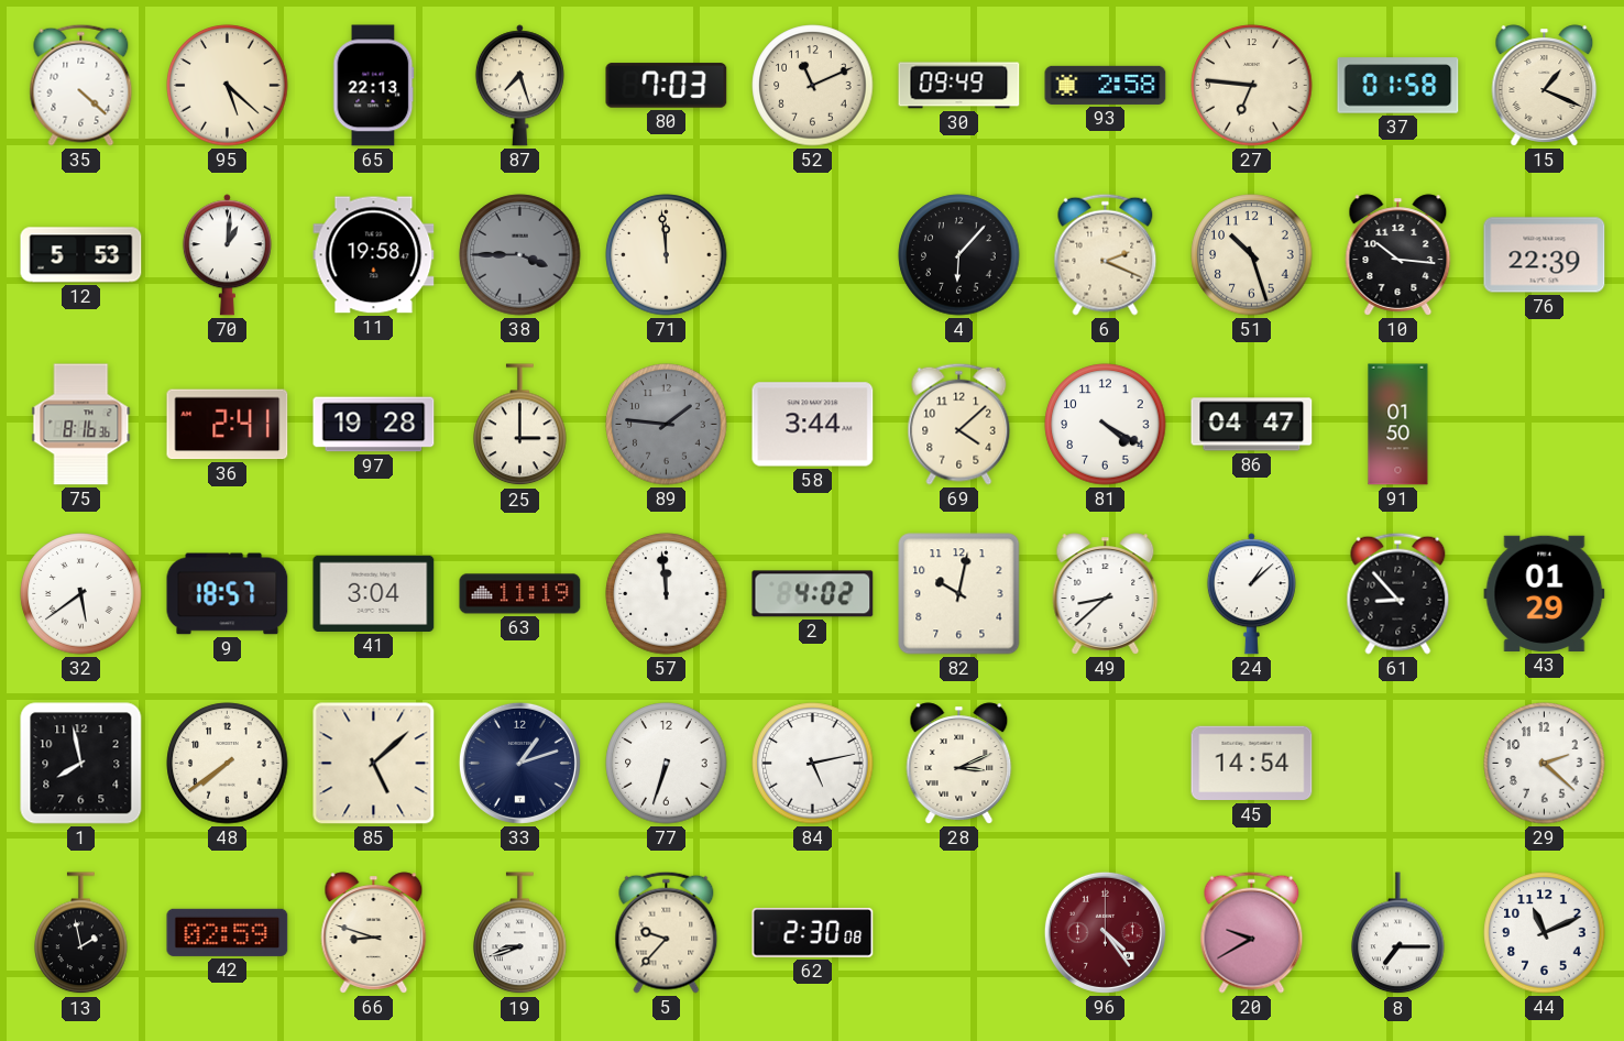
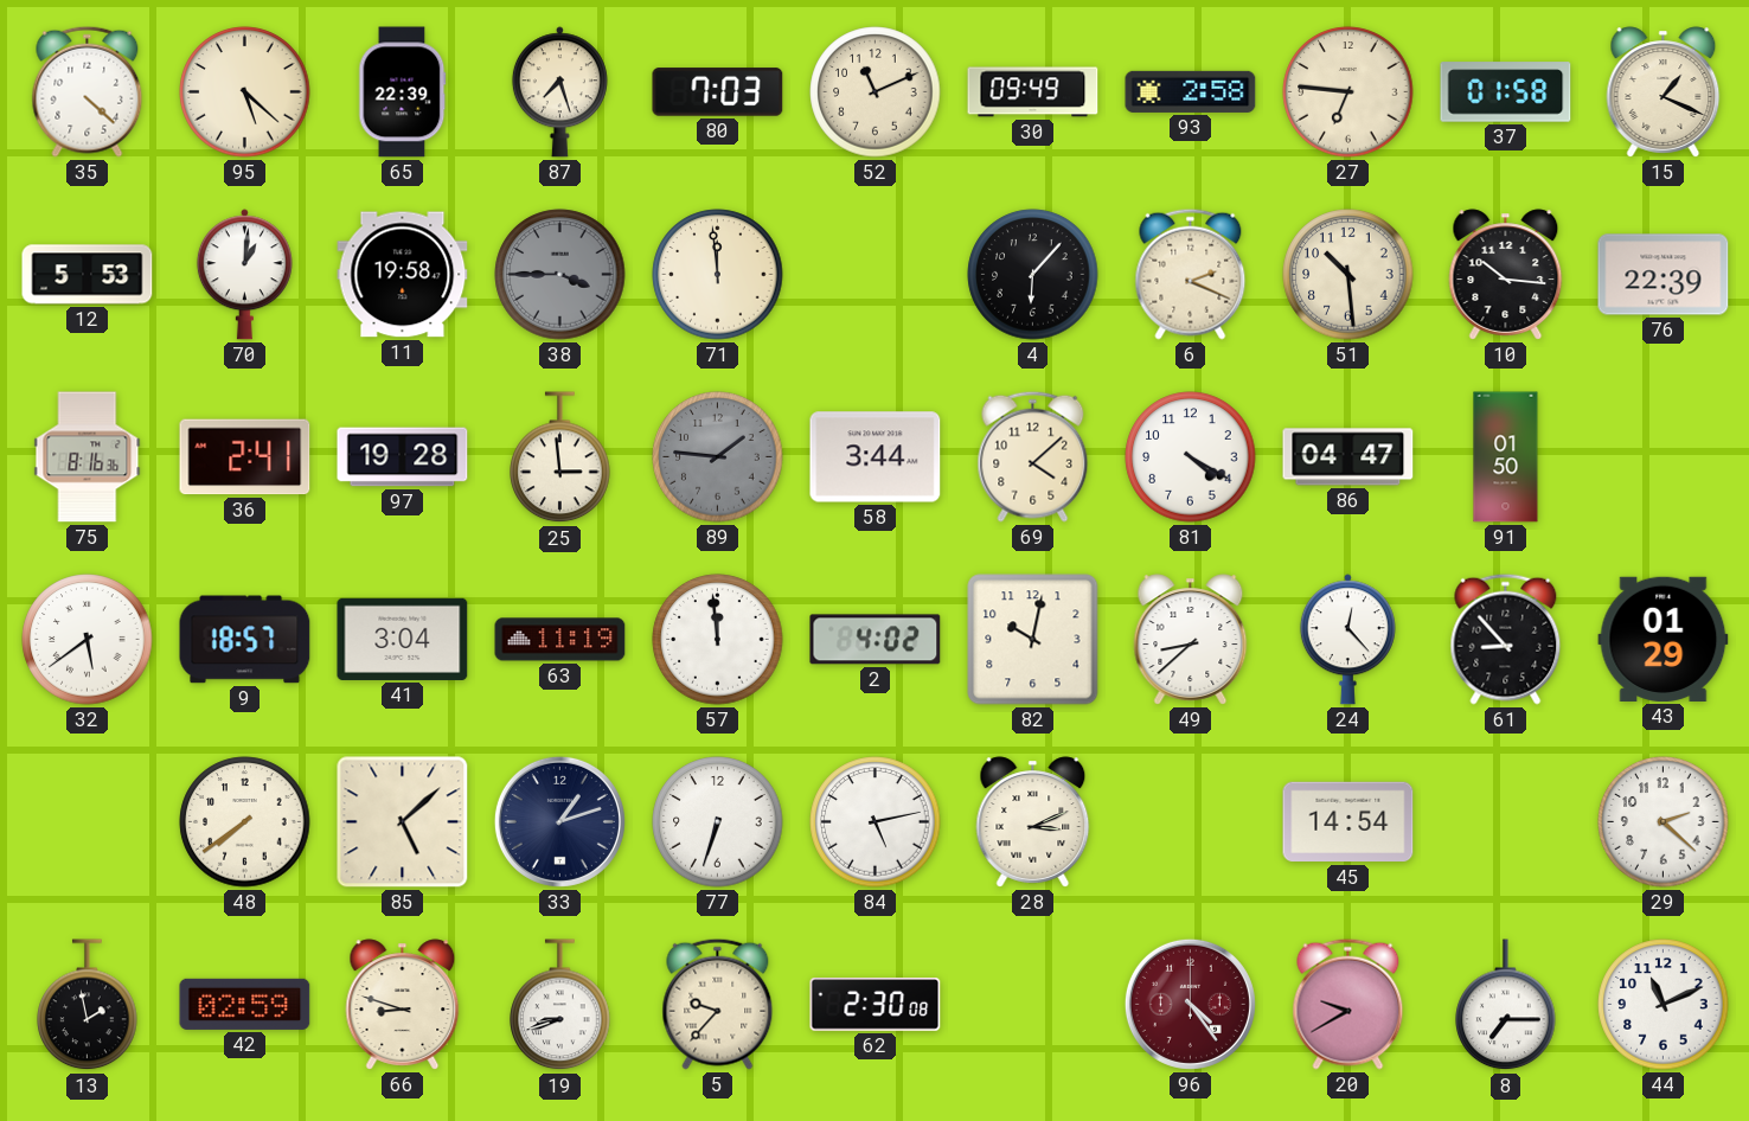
65: 22:13 -> 22:39
51: 10:27 -> 10:29
25: 3:00 -> 2:59
24: 1:08 -> 12:23
1: 7:58 -> none
